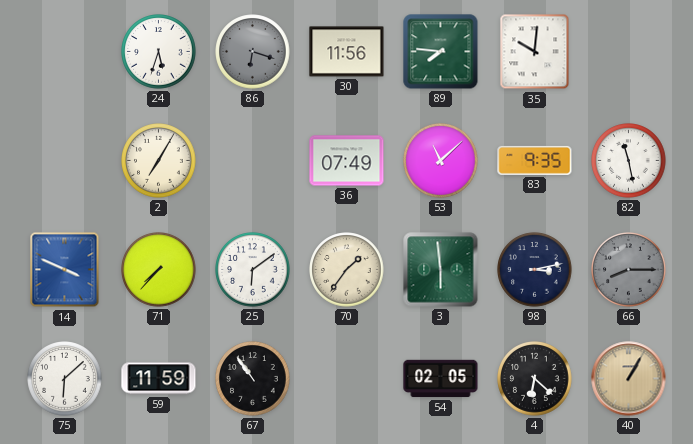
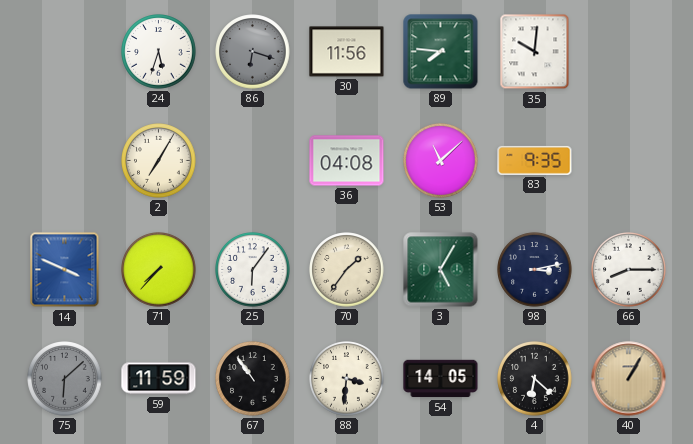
36: 07:49 -> 04:08
82: 11:28 -> none
25: 6:09 -> 6:06
3: 5:59 -> 5:05
66 dial: grey -> white
75 dial: white -> grey
88: none -> 3:31
54: 02:05 -> 14:05
